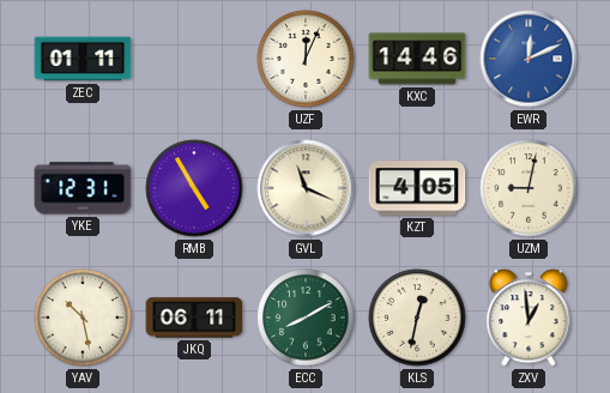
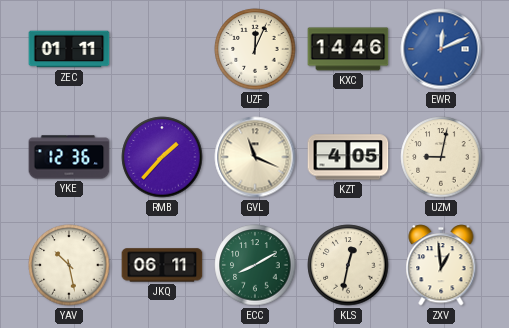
YKE: 12:31 -> 12:36
RMB: 4:55 -> 1:37
